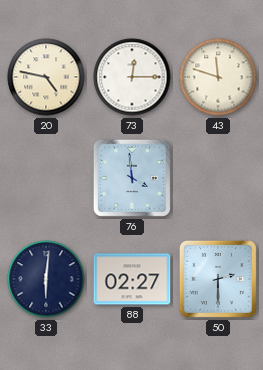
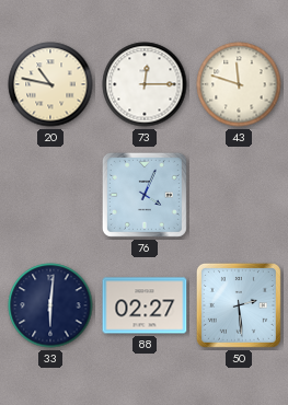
20: 4:47 -> 10:47
76: 3:59 -> 4:04
50: 2:30 -> 2:29
